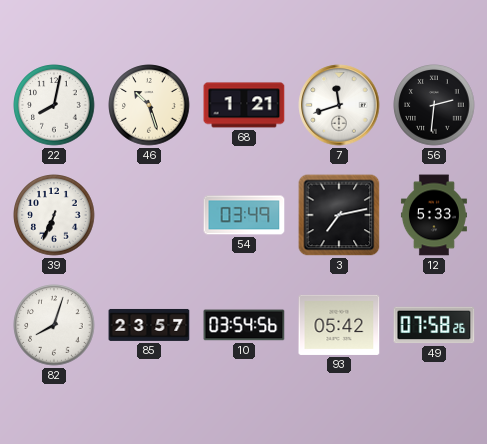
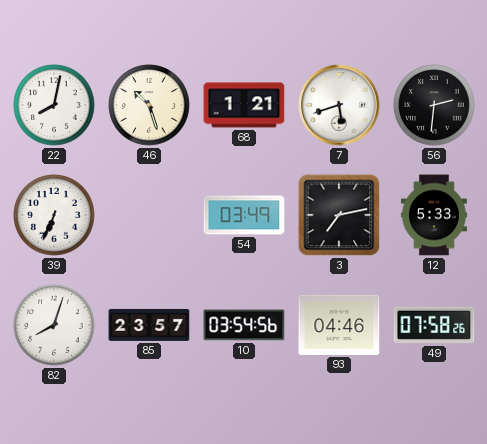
7: 11:42 -> 5:42
93: 05:42 -> 04:46
